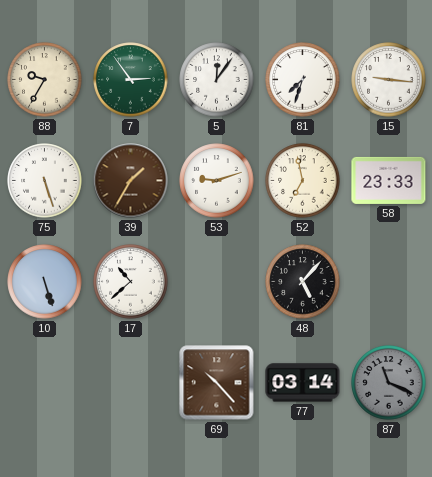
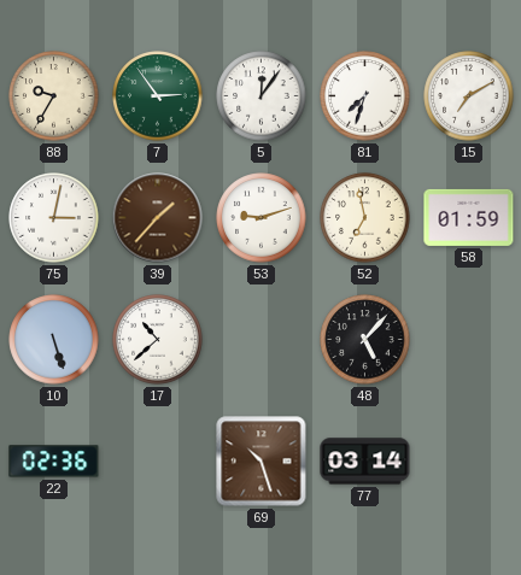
15: 9:16 -> 7:10
75: 5:27 -> 3:02
39: 1:35 -> 1:37
58: 23:33 -> 01:59
22: none -> 02:36
69: 10:23 -> 10:27
87: 11:19 -> none
